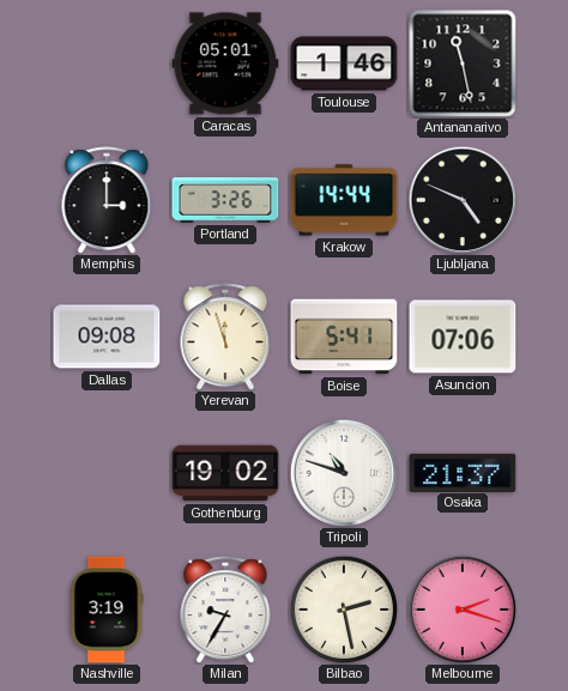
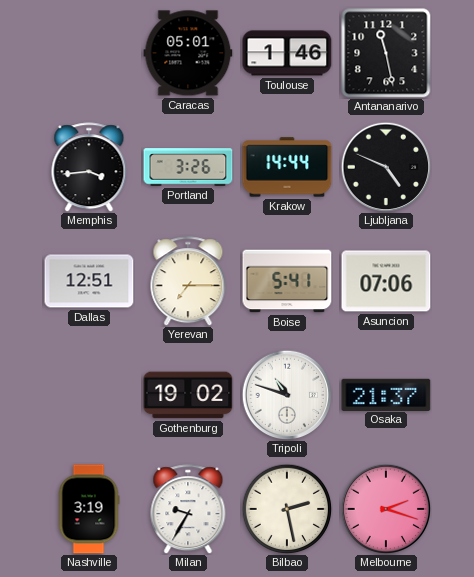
Memphis: 3:00 -> 3:44
Dallas: 09:08 -> 12:51
Yerevan: 11:57 -> 7:15
